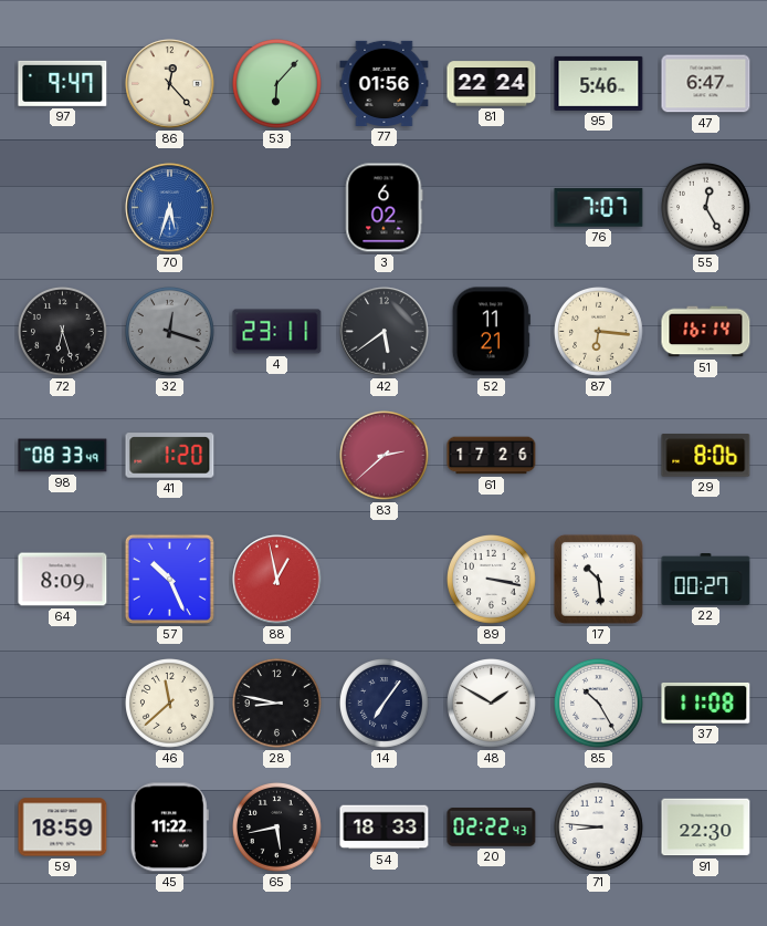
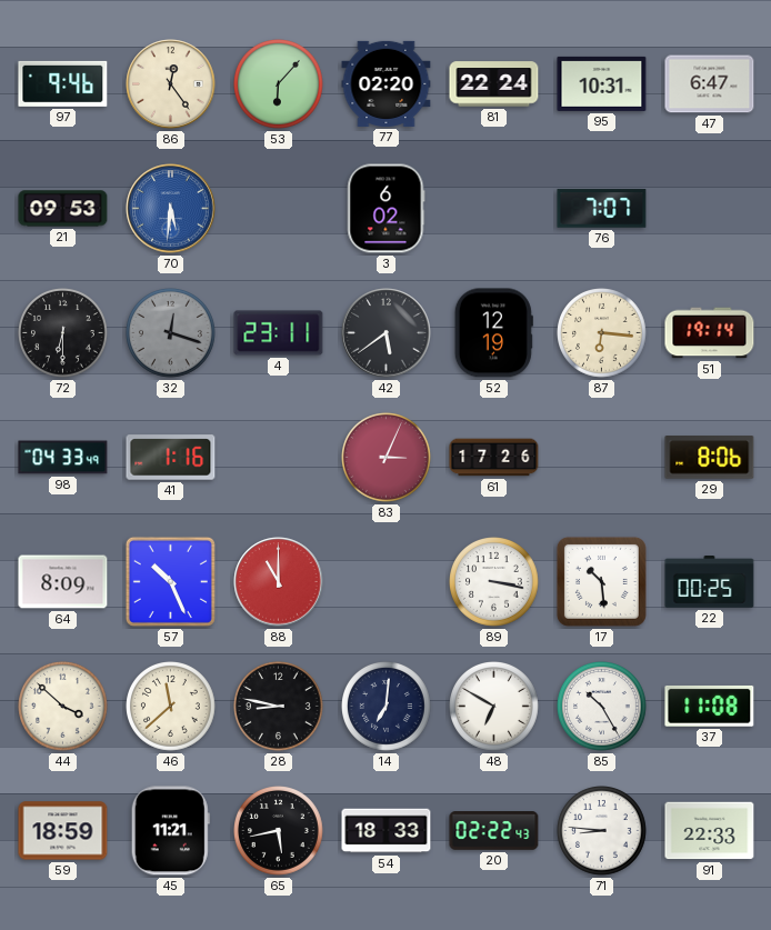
97: 9:47 -> 9:46
86: 12:23 -> 12:24
77: 01:56 -> 02:20
95: 5:46 -> 10:31
21: none -> 09:53
70: 5:33 -> 5:31
55: 12:25 -> none
72: 6:27 -> 6:30
52: 11:21 -> 12:19
51: 16:14 -> 19:14
98: 08:33 -> 04:33
41: 1:20 -> 1:16
83: 2:38 -> 3:04
88: 12:58 -> 11:00
22: 00:27 -> 00:25
44: none -> 3:52
14: 7:06 -> 7:01
48: 1:50 -> 6:50
45: 11:22 -> 11:21
91: 22:30 -> 22:33
